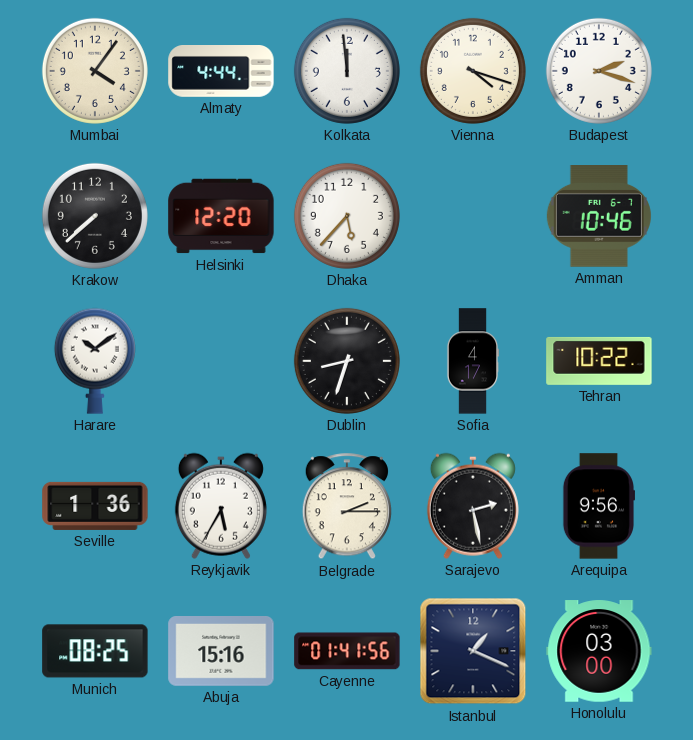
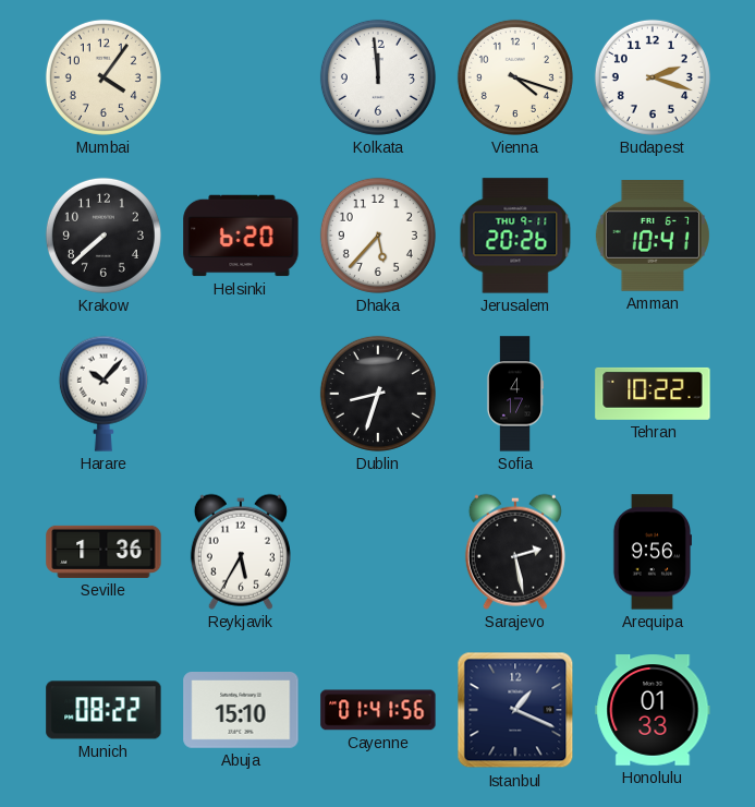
Almaty: 4:44 -> none
Helsinki: 12:20 -> 6:20
Jerusalem: none -> 20:26
Amman: 10:46 -> 10:41
Harare: 10:09 -> 10:07
Belgrade: 2:15 -> none
Munich: 08:25 -> 08:22
Abuja: 15:16 -> 15:10
Honolulu: 03:00 -> 01:33
